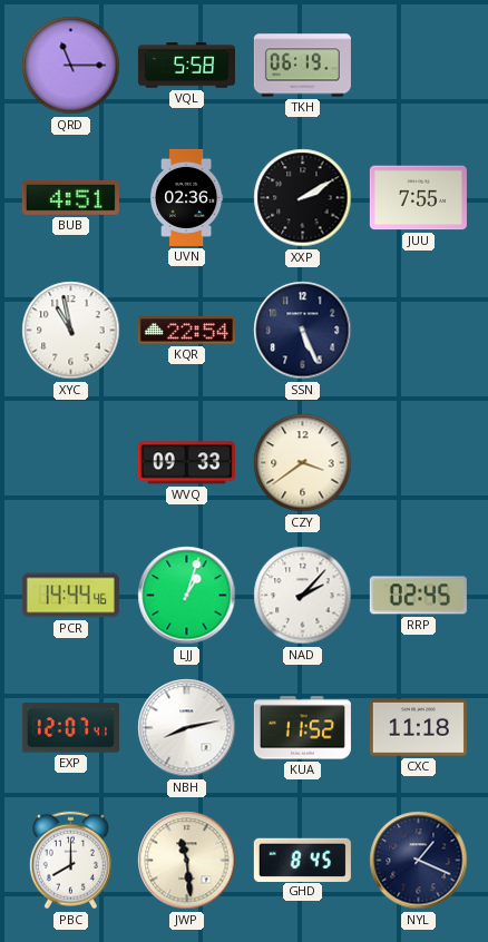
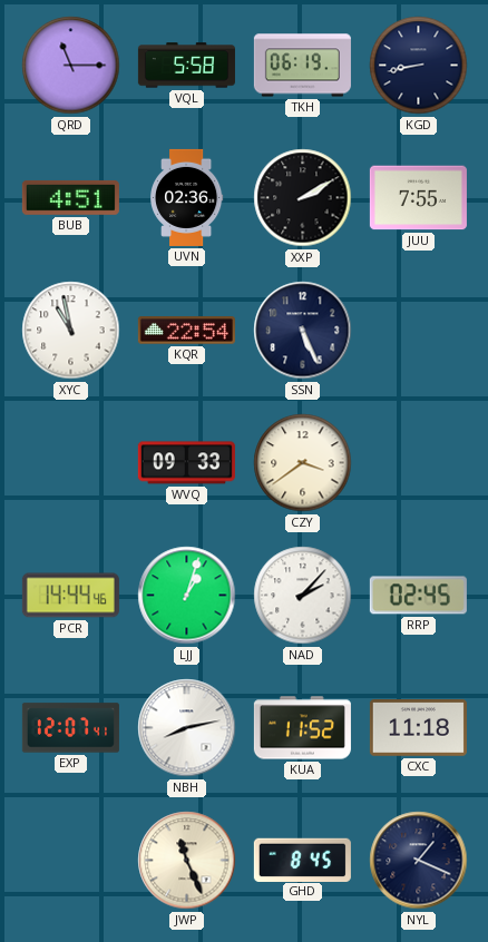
KGD: none -> 8:43
PBC: 8:00 -> none
JWP: 11:29 -> 11:26
